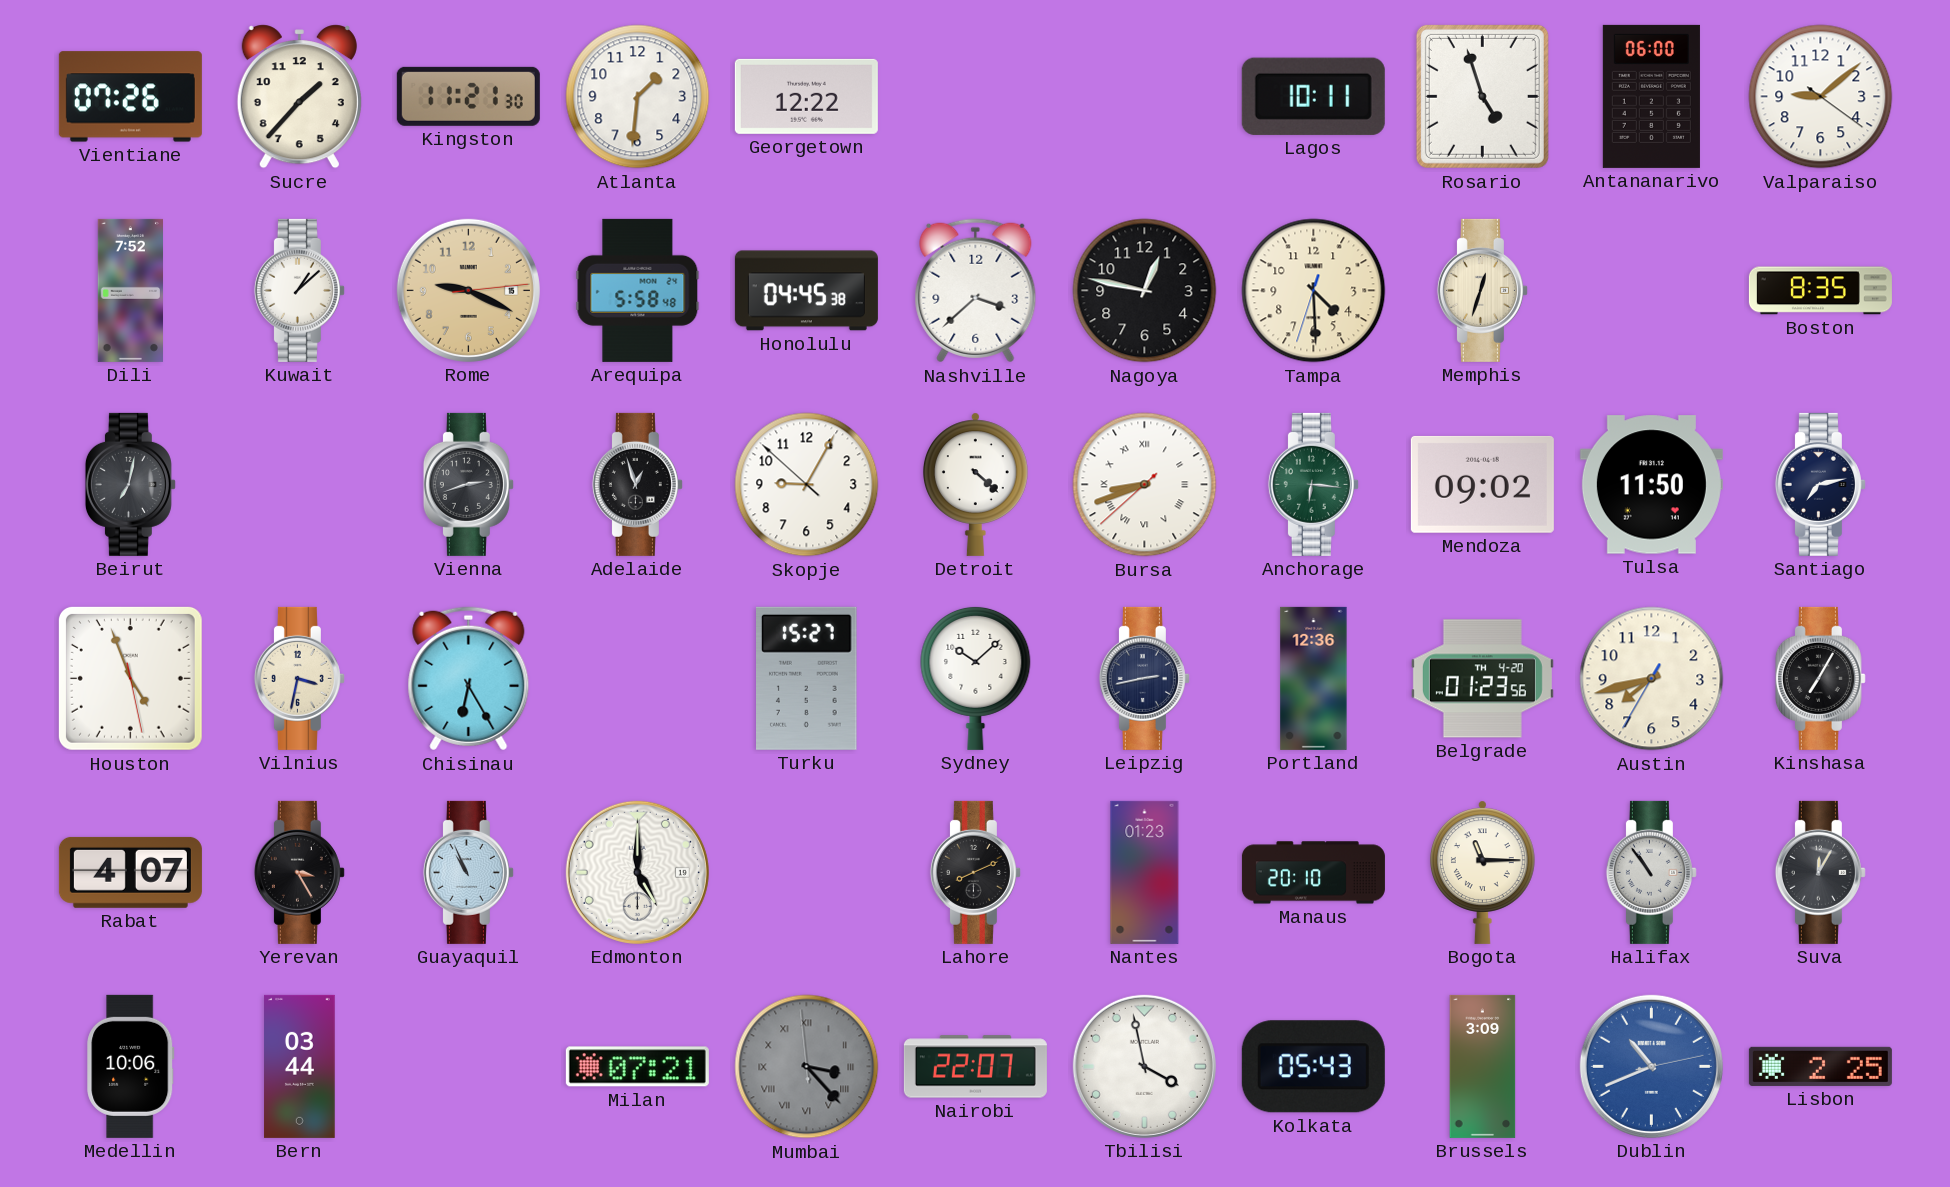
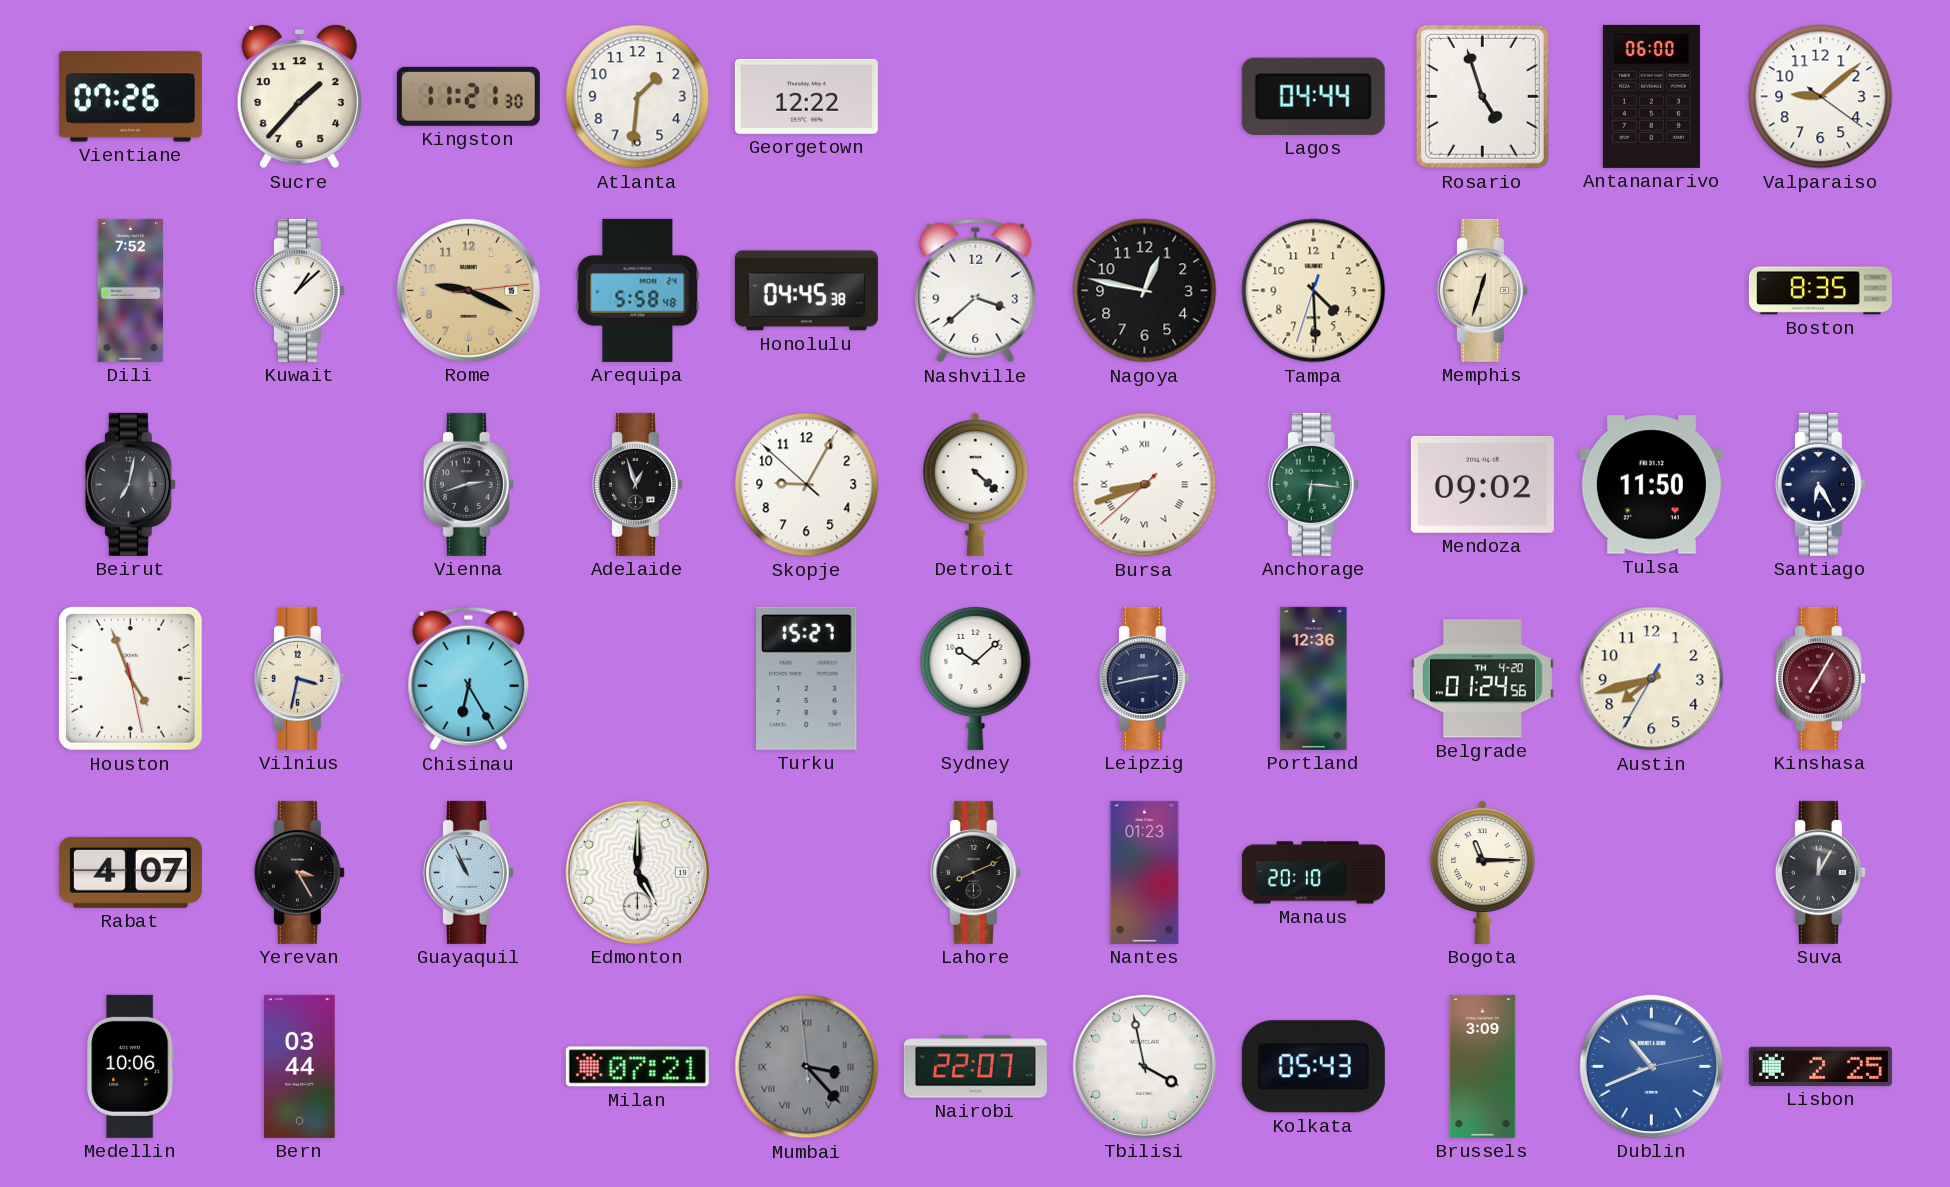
Lagos: 10:11 -> 04:44
Santiago: 7:13 -> 6:25
Belgrade: 01:23 -> 01:24
Kinshasa dial: black -> burgundy
Halifax: 10:54 -> none
